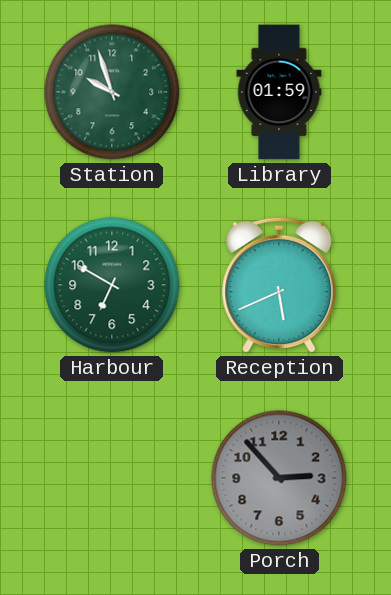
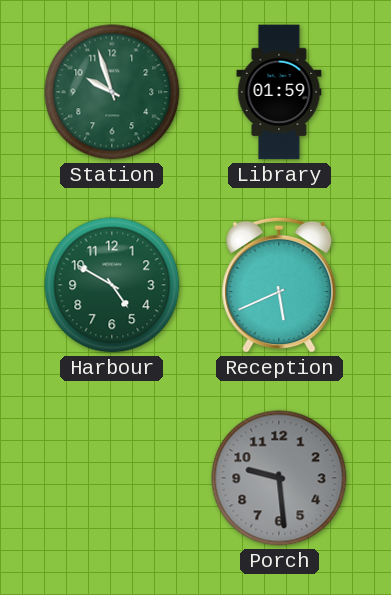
Harbour: 6:50 -> 4:50
Porch: 2:53 -> 9:29
